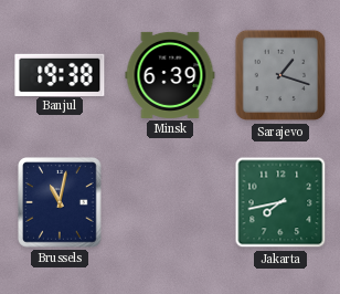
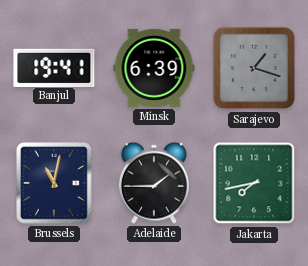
Banjul: 19:38 -> 19:41
Adelaide: none -> 1:45
